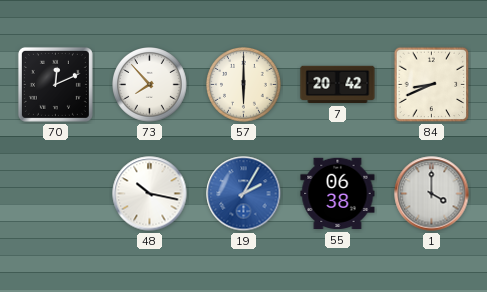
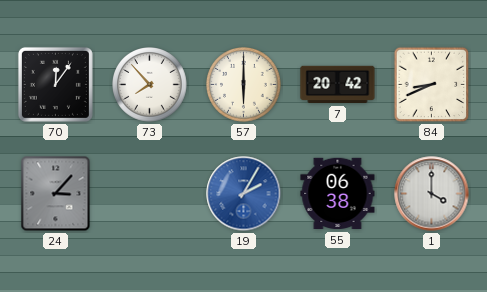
70: 12:11 -> 12:06
24: none -> 3:07
48: 10:17 -> none
